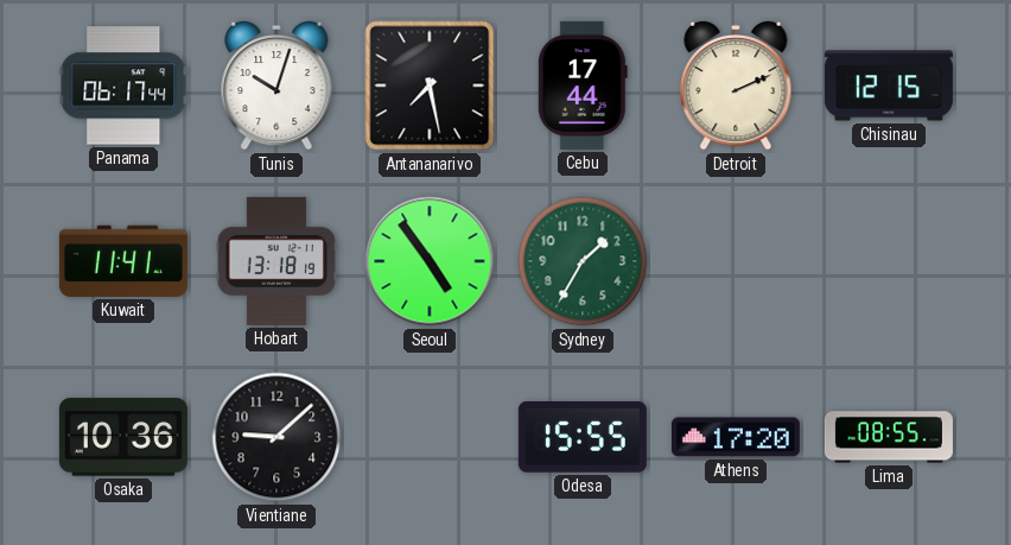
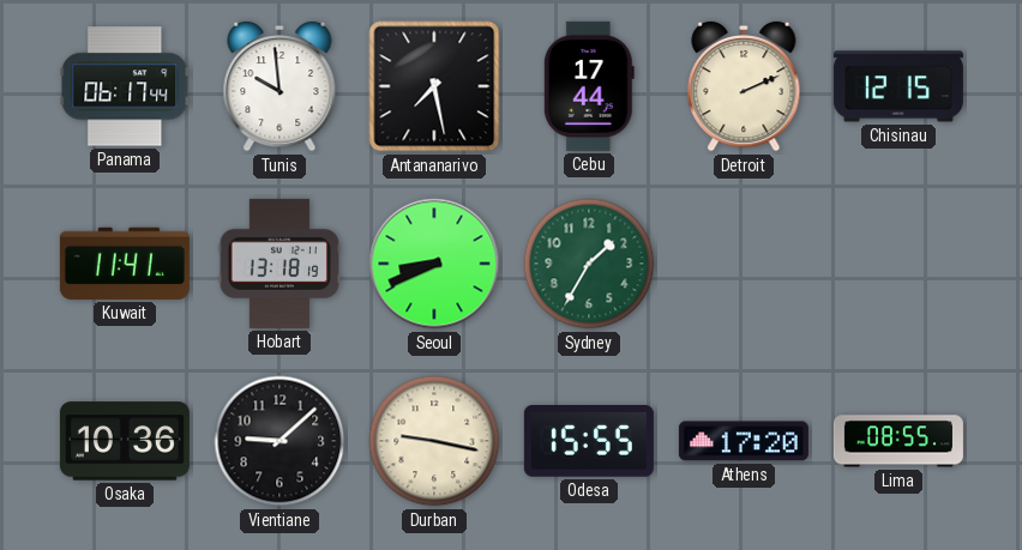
Tunis: 10:03 -> 9:59
Seoul: 4:54 -> 8:41
Durban: none -> 9:17
